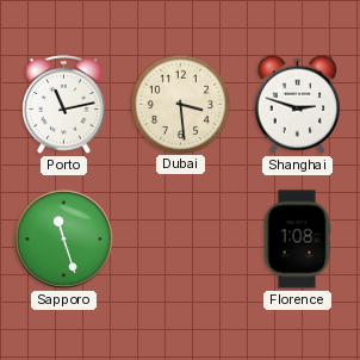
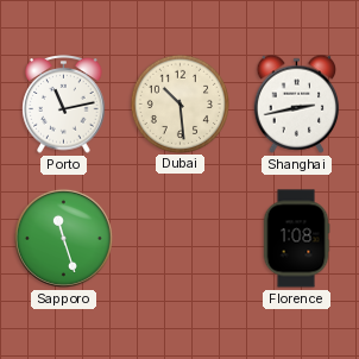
Dubai: 3:29 -> 10:29
Shanghai: 2:48 -> 2:43
